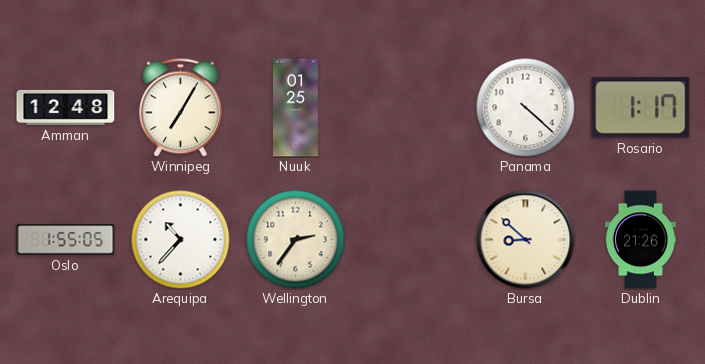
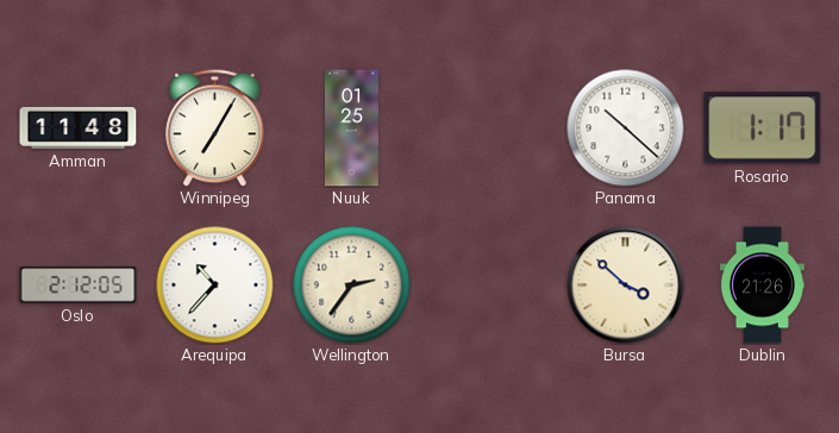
Amman: 12:48 -> 11:48
Panama: 4:22 -> 10:22
Oslo: 1:55 -> 2:12
Bursa: 8:52 -> 3:52
